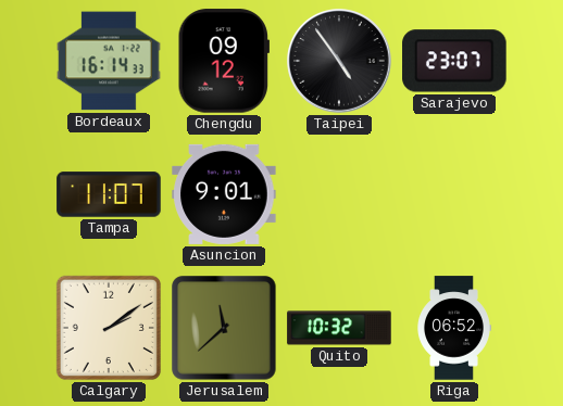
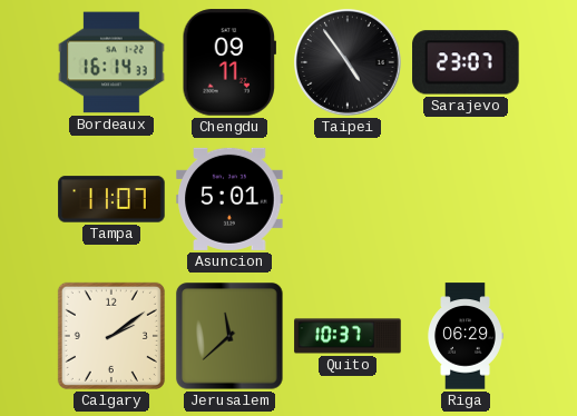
Chengdu: 09:12 -> 09:11
Asuncion: 9:01 -> 5:01
Quito: 10:32 -> 10:37
Riga: 06:52 -> 06:29
